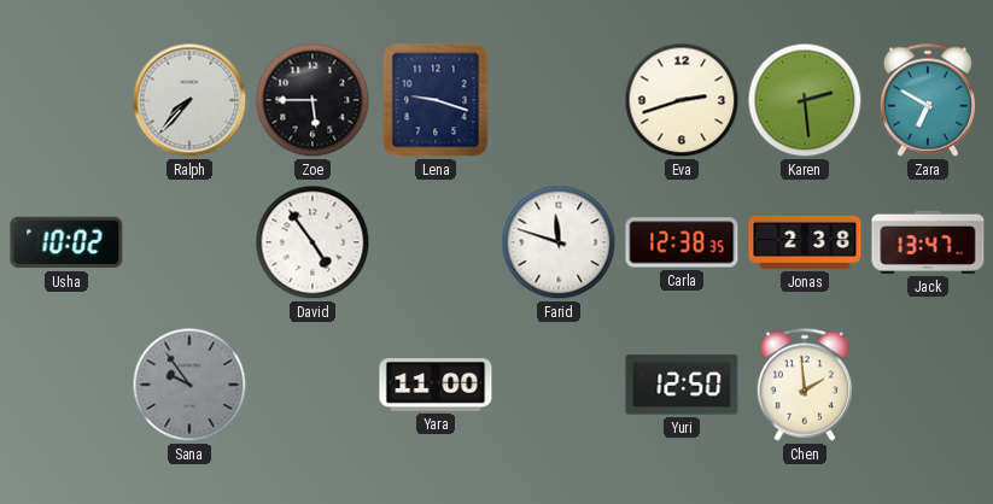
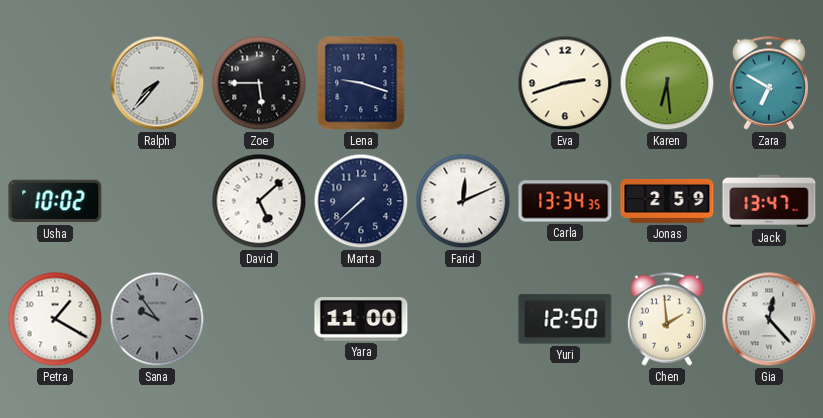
Karen: 2:29 -> 6:29
David: 4:54 -> 5:08
Marta: none -> 7:38
Farid: 11:48 -> 12:11
Carla: 12:38 -> 13:34
Jonas: 2:38 -> 2:59
Petra: none -> 1:20
Gia: none -> 12:23
